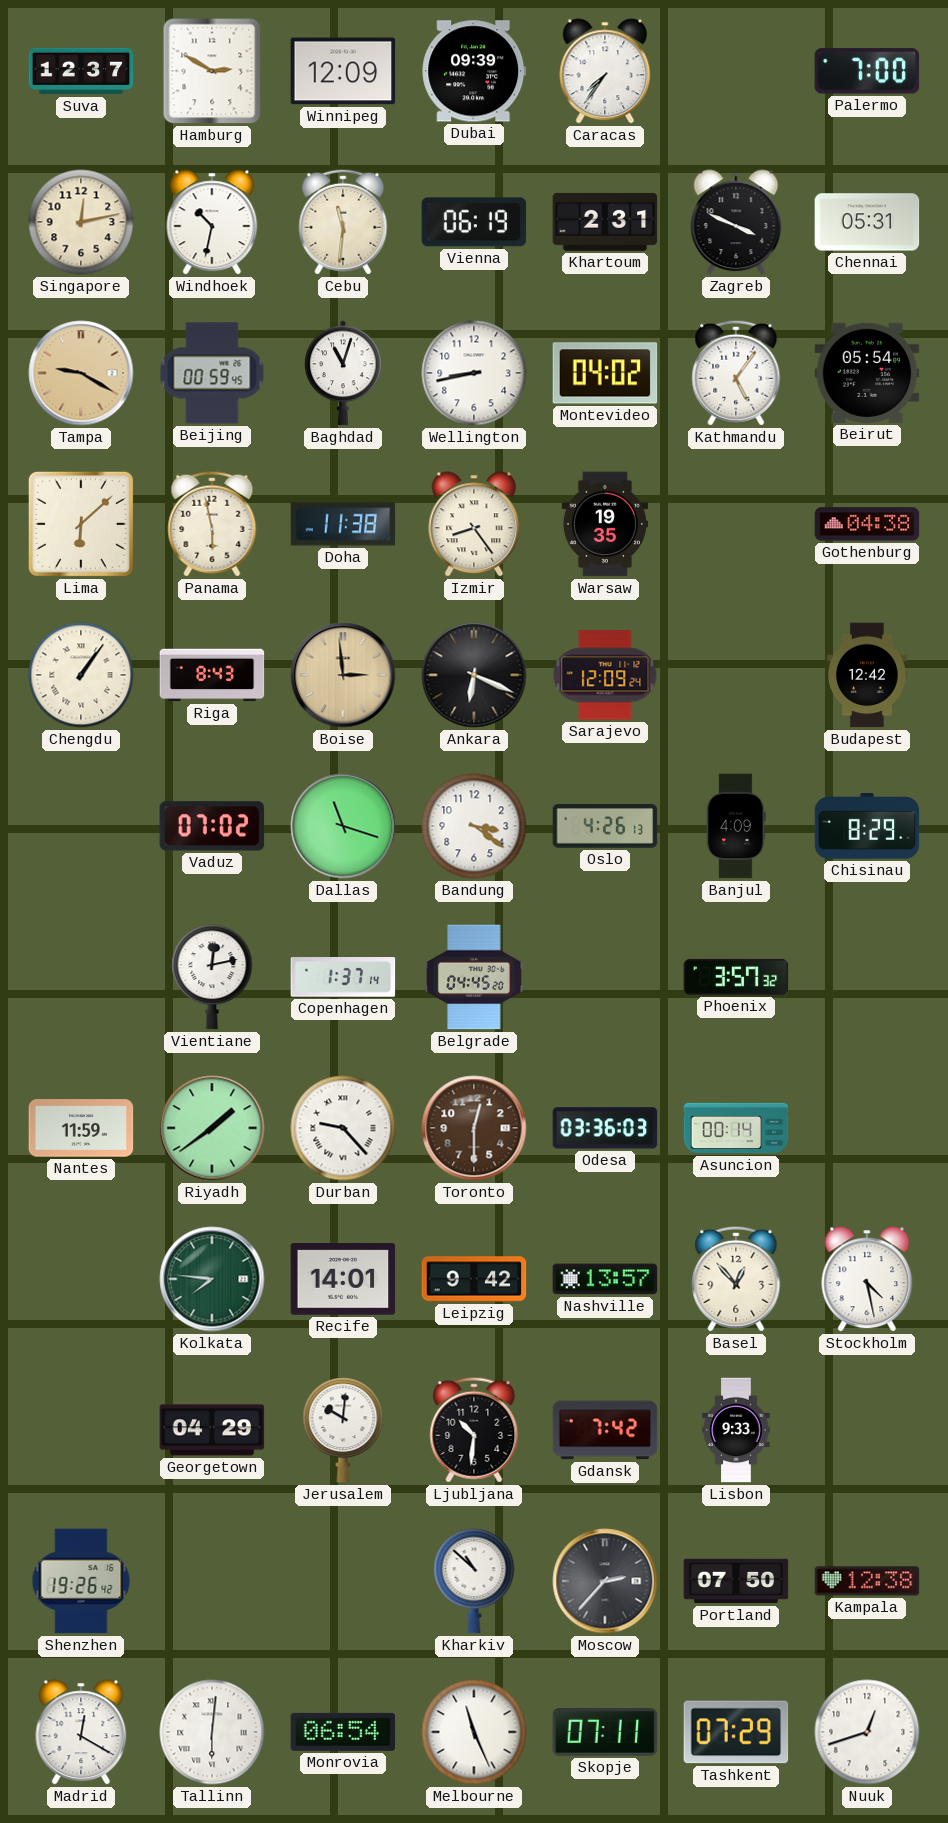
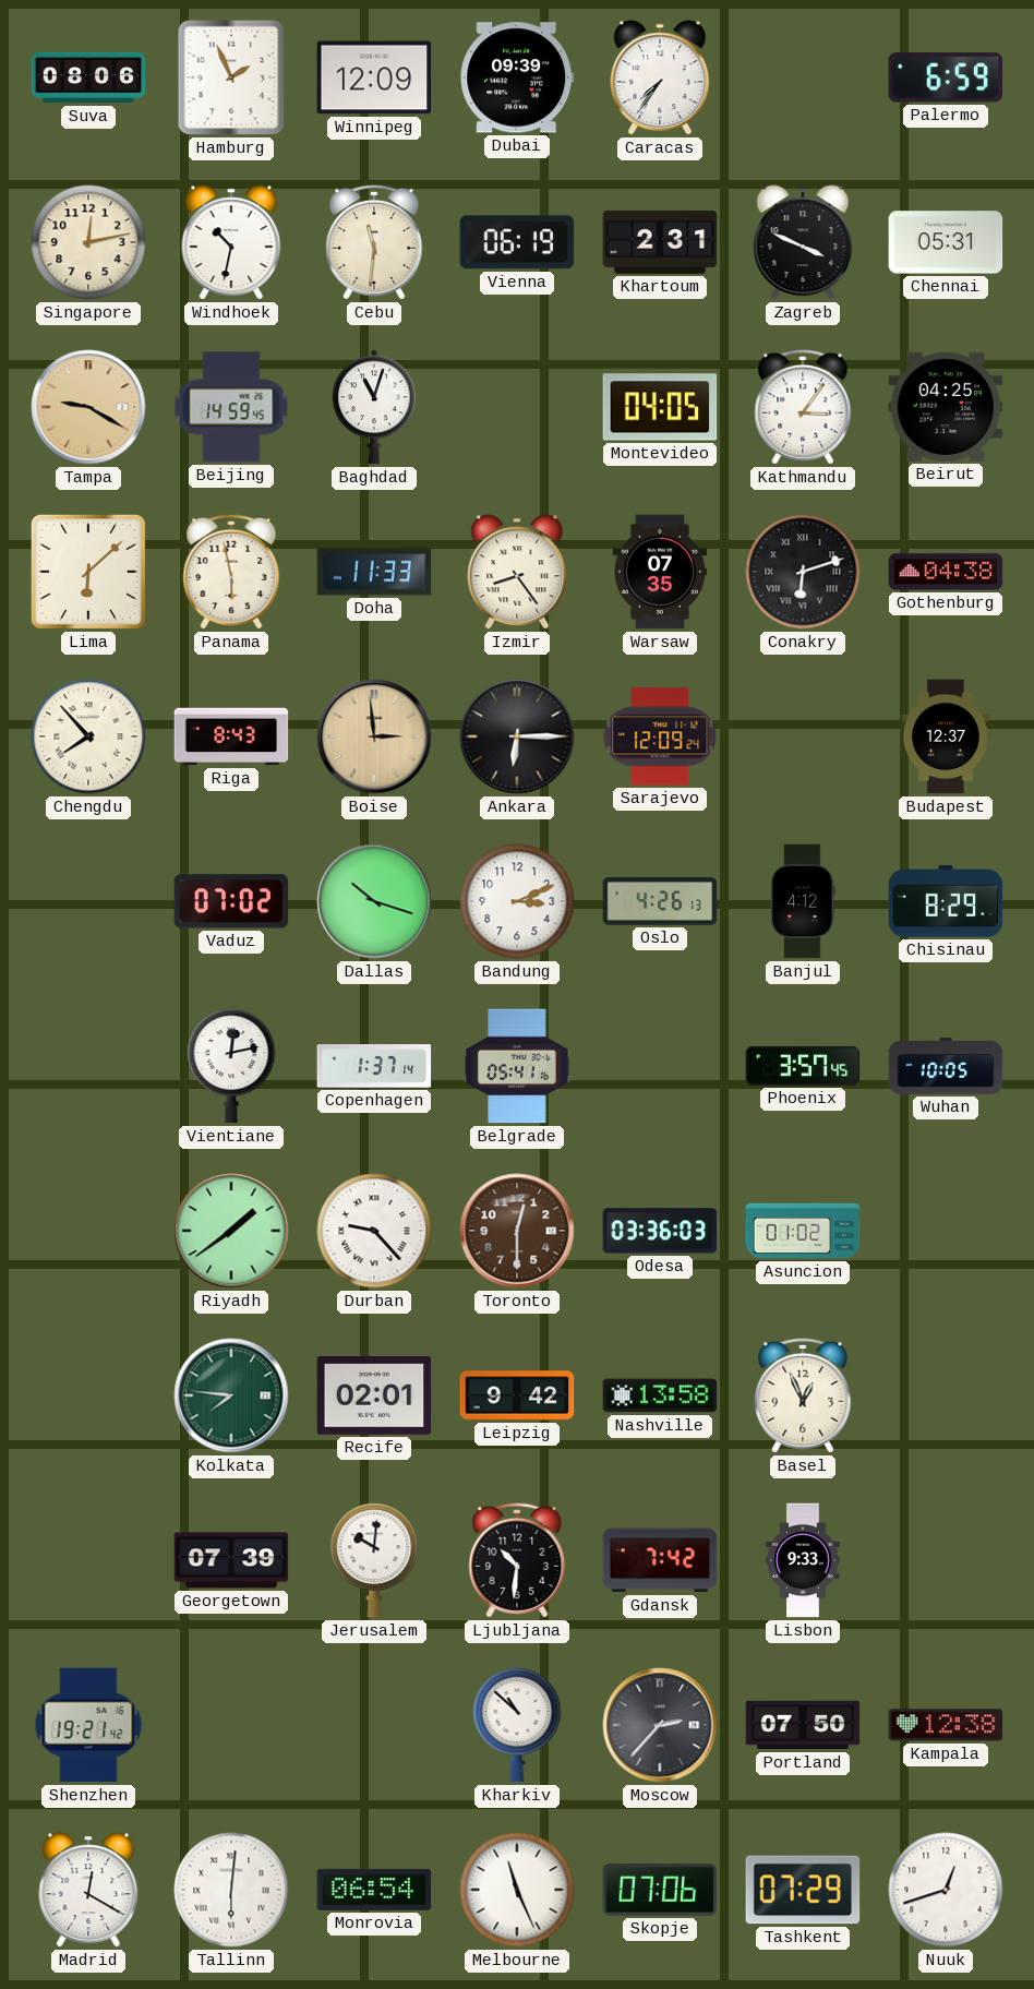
Suva: 12:37 -> 08:06
Hamburg: 2:50 -> 1:56
Palermo: 7:00 -> 6:59
Beijing: 00:59 -> 14:59
Wellington: 8:43 -> none
Montevideo: 04:02 -> 04:05
Kathmandu: 5:06 -> 3:06
Beirut: 05:54 -> 04:25
Doha: 11:38 -> 11:33
Warsaw: 19:35 -> 07:35
Conakry: none -> 6:12
Chengdu: 1:06 -> 7:53
Ankara: 6:19 -> 6:15
Budapest: 12:42 -> 12:37
Dallas: 11:18 -> 10:18
Bandung: 3:21 -> 3:11
Banjul: 4:09 -> 4:12
Belgrade: 04:45 -> 05:41
Phoenix: 3:57:32 -> 3:57:45
Wuhan: none -> 10:05
Nantes: 11:59 -> none
Asuncion: 00:14 -> 01:02
Recife: 14:01 -> 02:01
Nashville: 13:57 -> 13:58
Basel: 12:53 -> 12:56
Stockholm: 4:28 -> none
Georgetown: 04:29 -> 07:39
Shenzhen: 19:26 -> 19:21
Skopje: 07:11 -> 07:06
